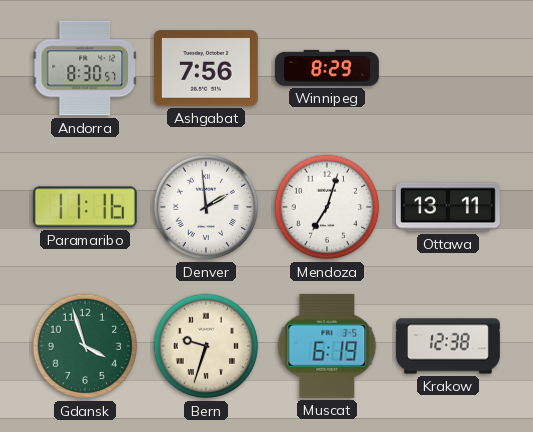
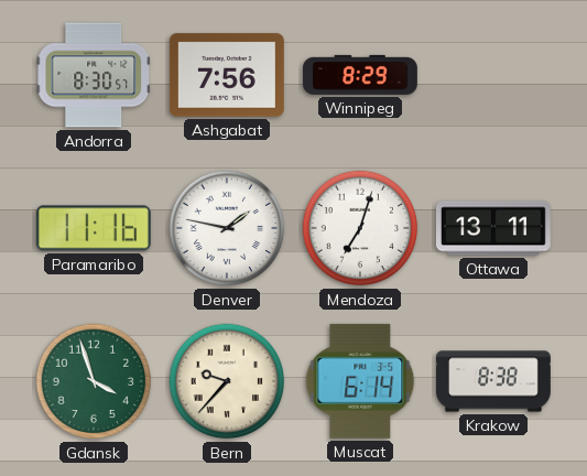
Denver: 1:59 -> 1:47
Bern: 9:33 -> 9:37
Muscat: 6:19 -> 6:14
Krakow: 12:38 -> 8:38
